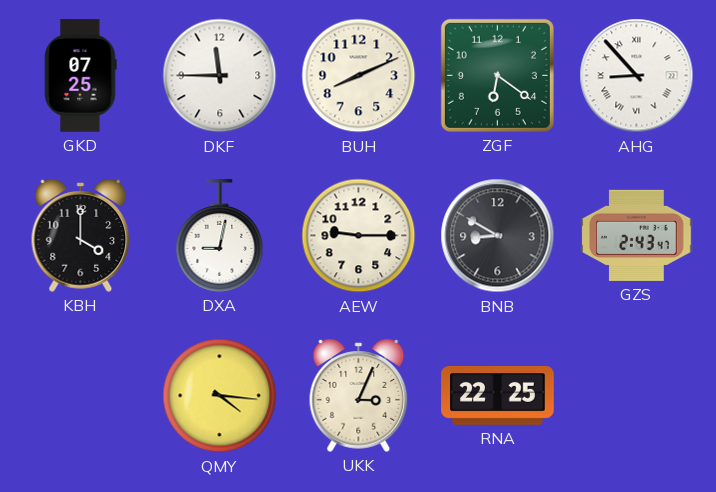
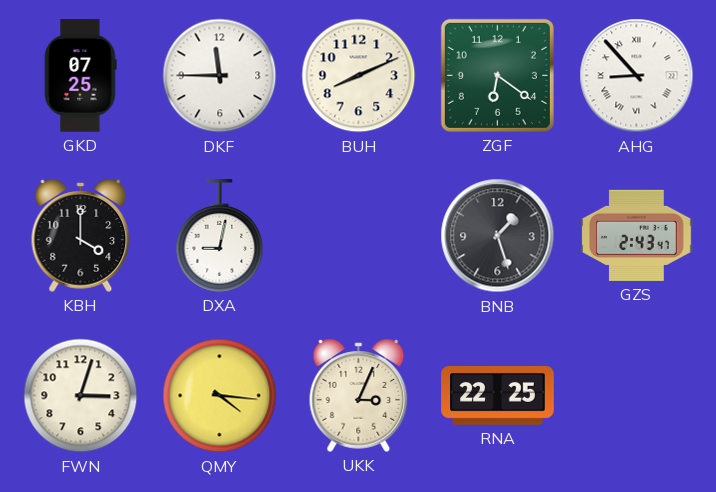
AEW: 9:15 -> none
BNB: 8:50 -> 1:27
FWN: none -> 3:03
